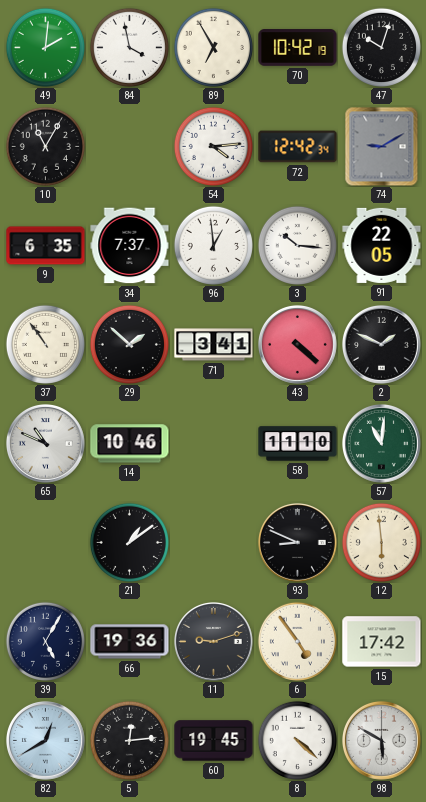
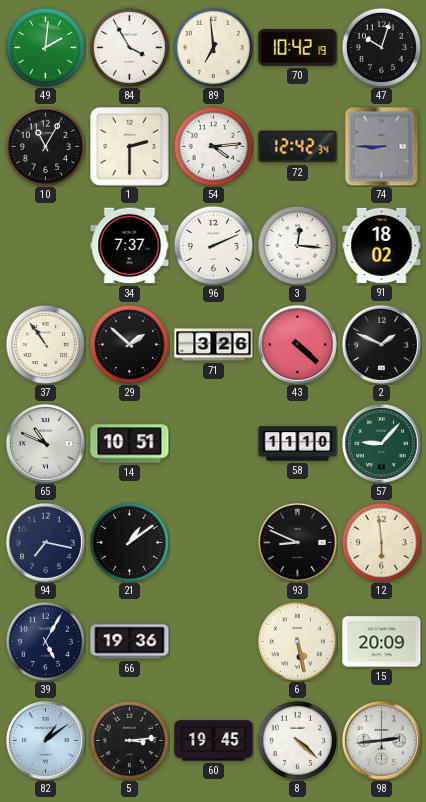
84: 3:58 -> 3:55
89: 6:55 -> 6:59
1: none -> 2:30
74: 9:10 -> 8:45
9: 6:35 -> none
96: 12:59 -> 2:11
3: 10:16 -> 12:16
91: 22:05 -> 18:02
71: 3:41 -> 3:26
14: 10:46 -> 10:51
57: 11:01 -> 9:07
94: none -> 7:17
11: 9:12 -> none
6: 4:54 -> 5:28
15: 17:42 -> 20:09
82: 12:40 -> 1:09
5: 12:14 -> 3:14
98: 5:50 -> 2:44
